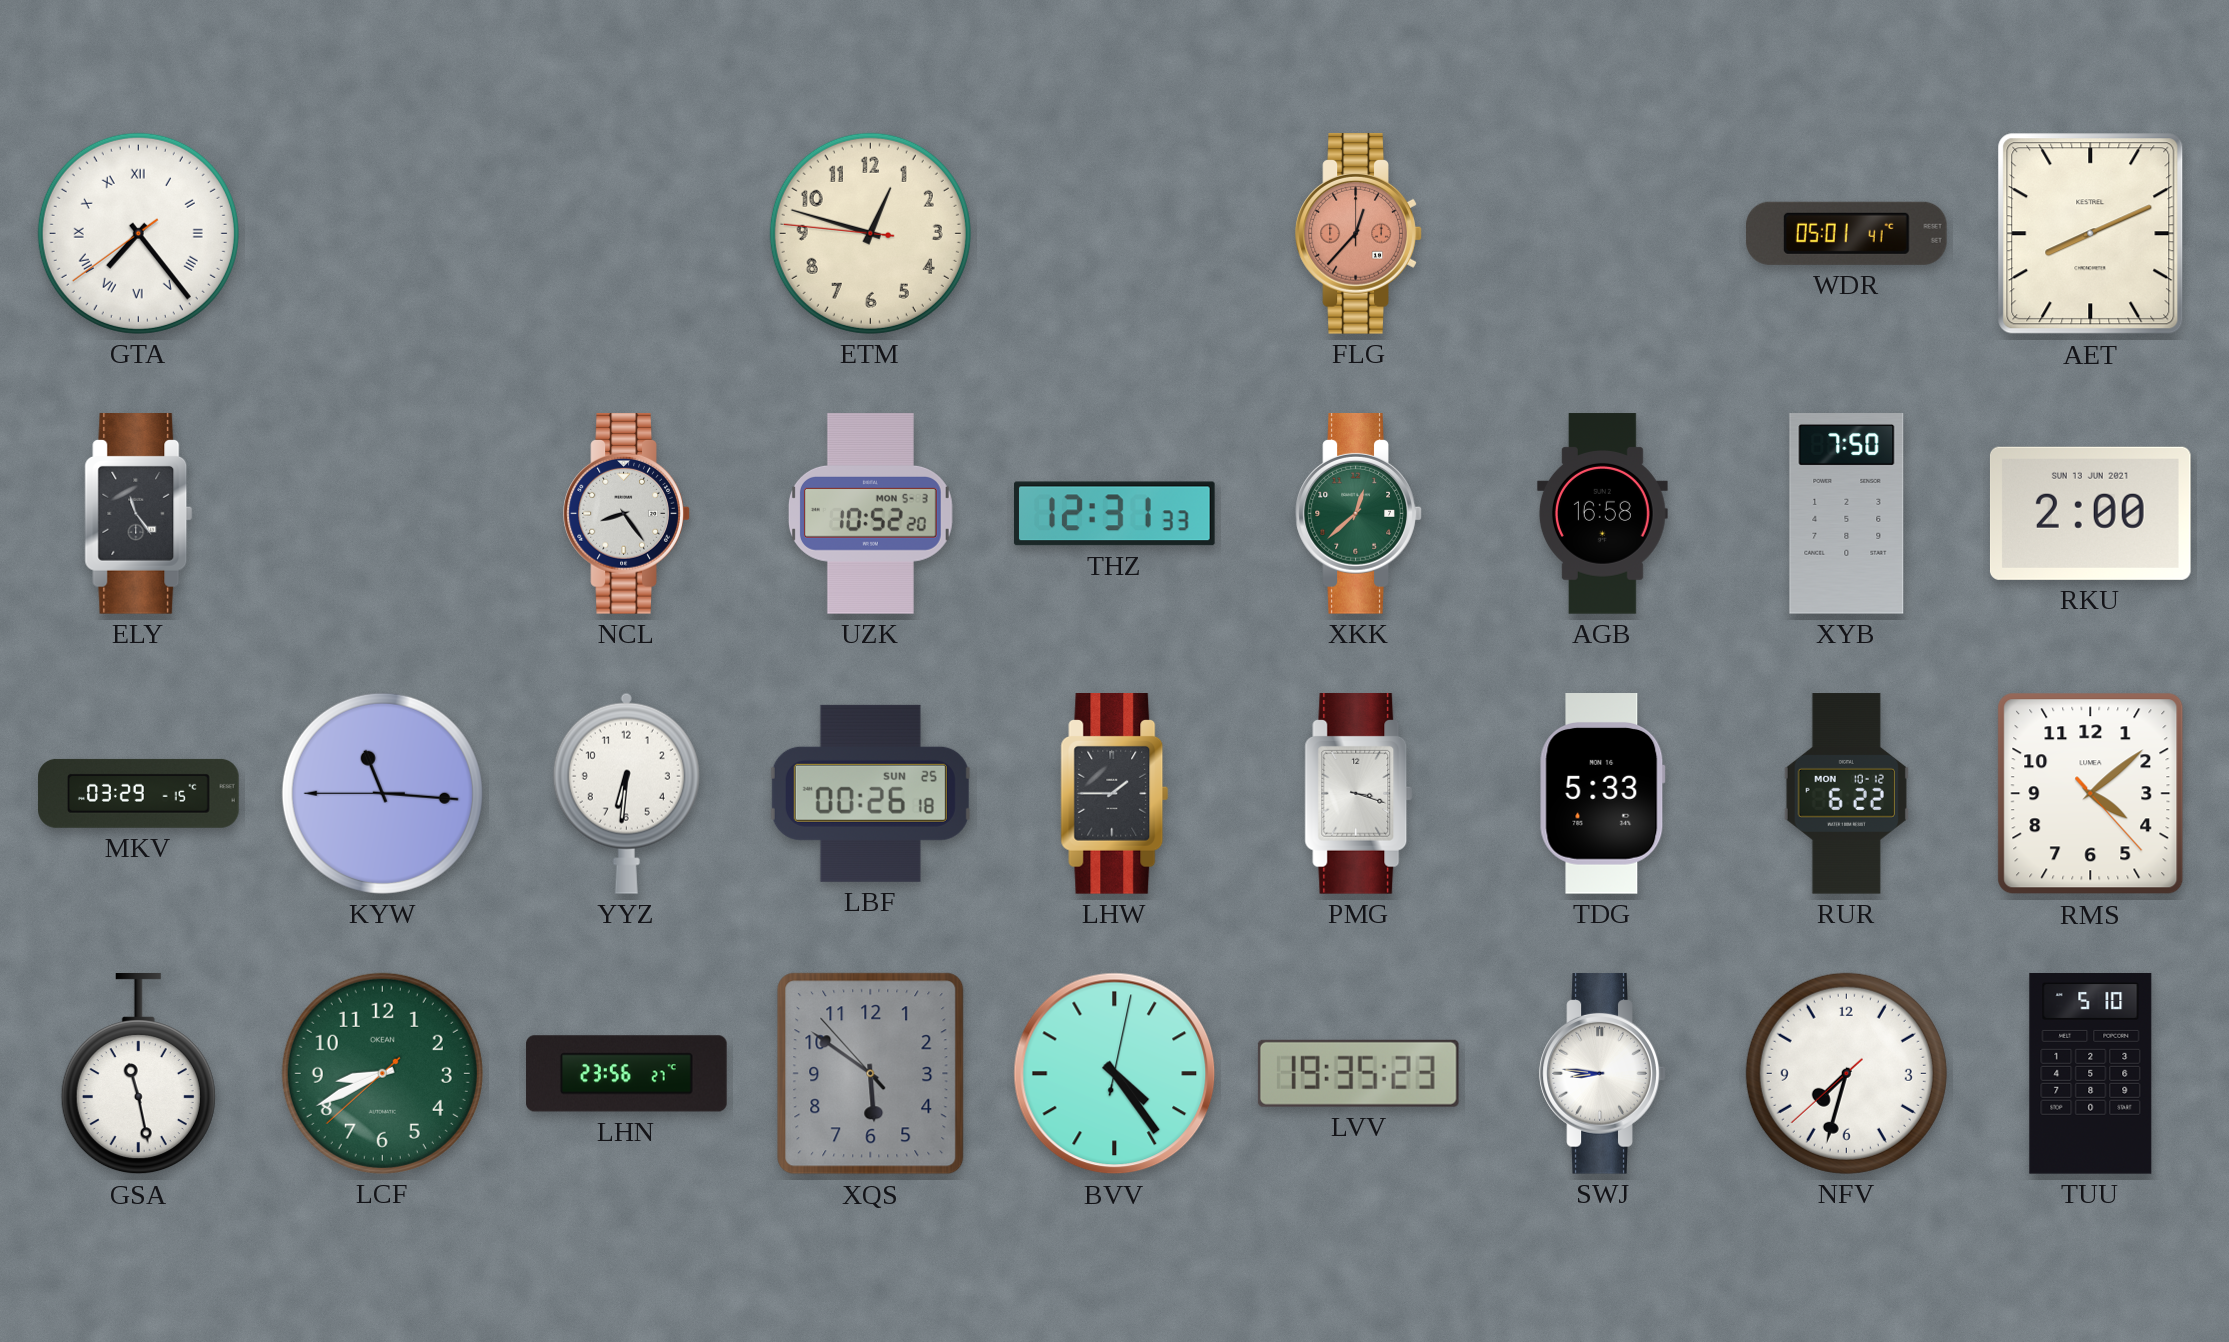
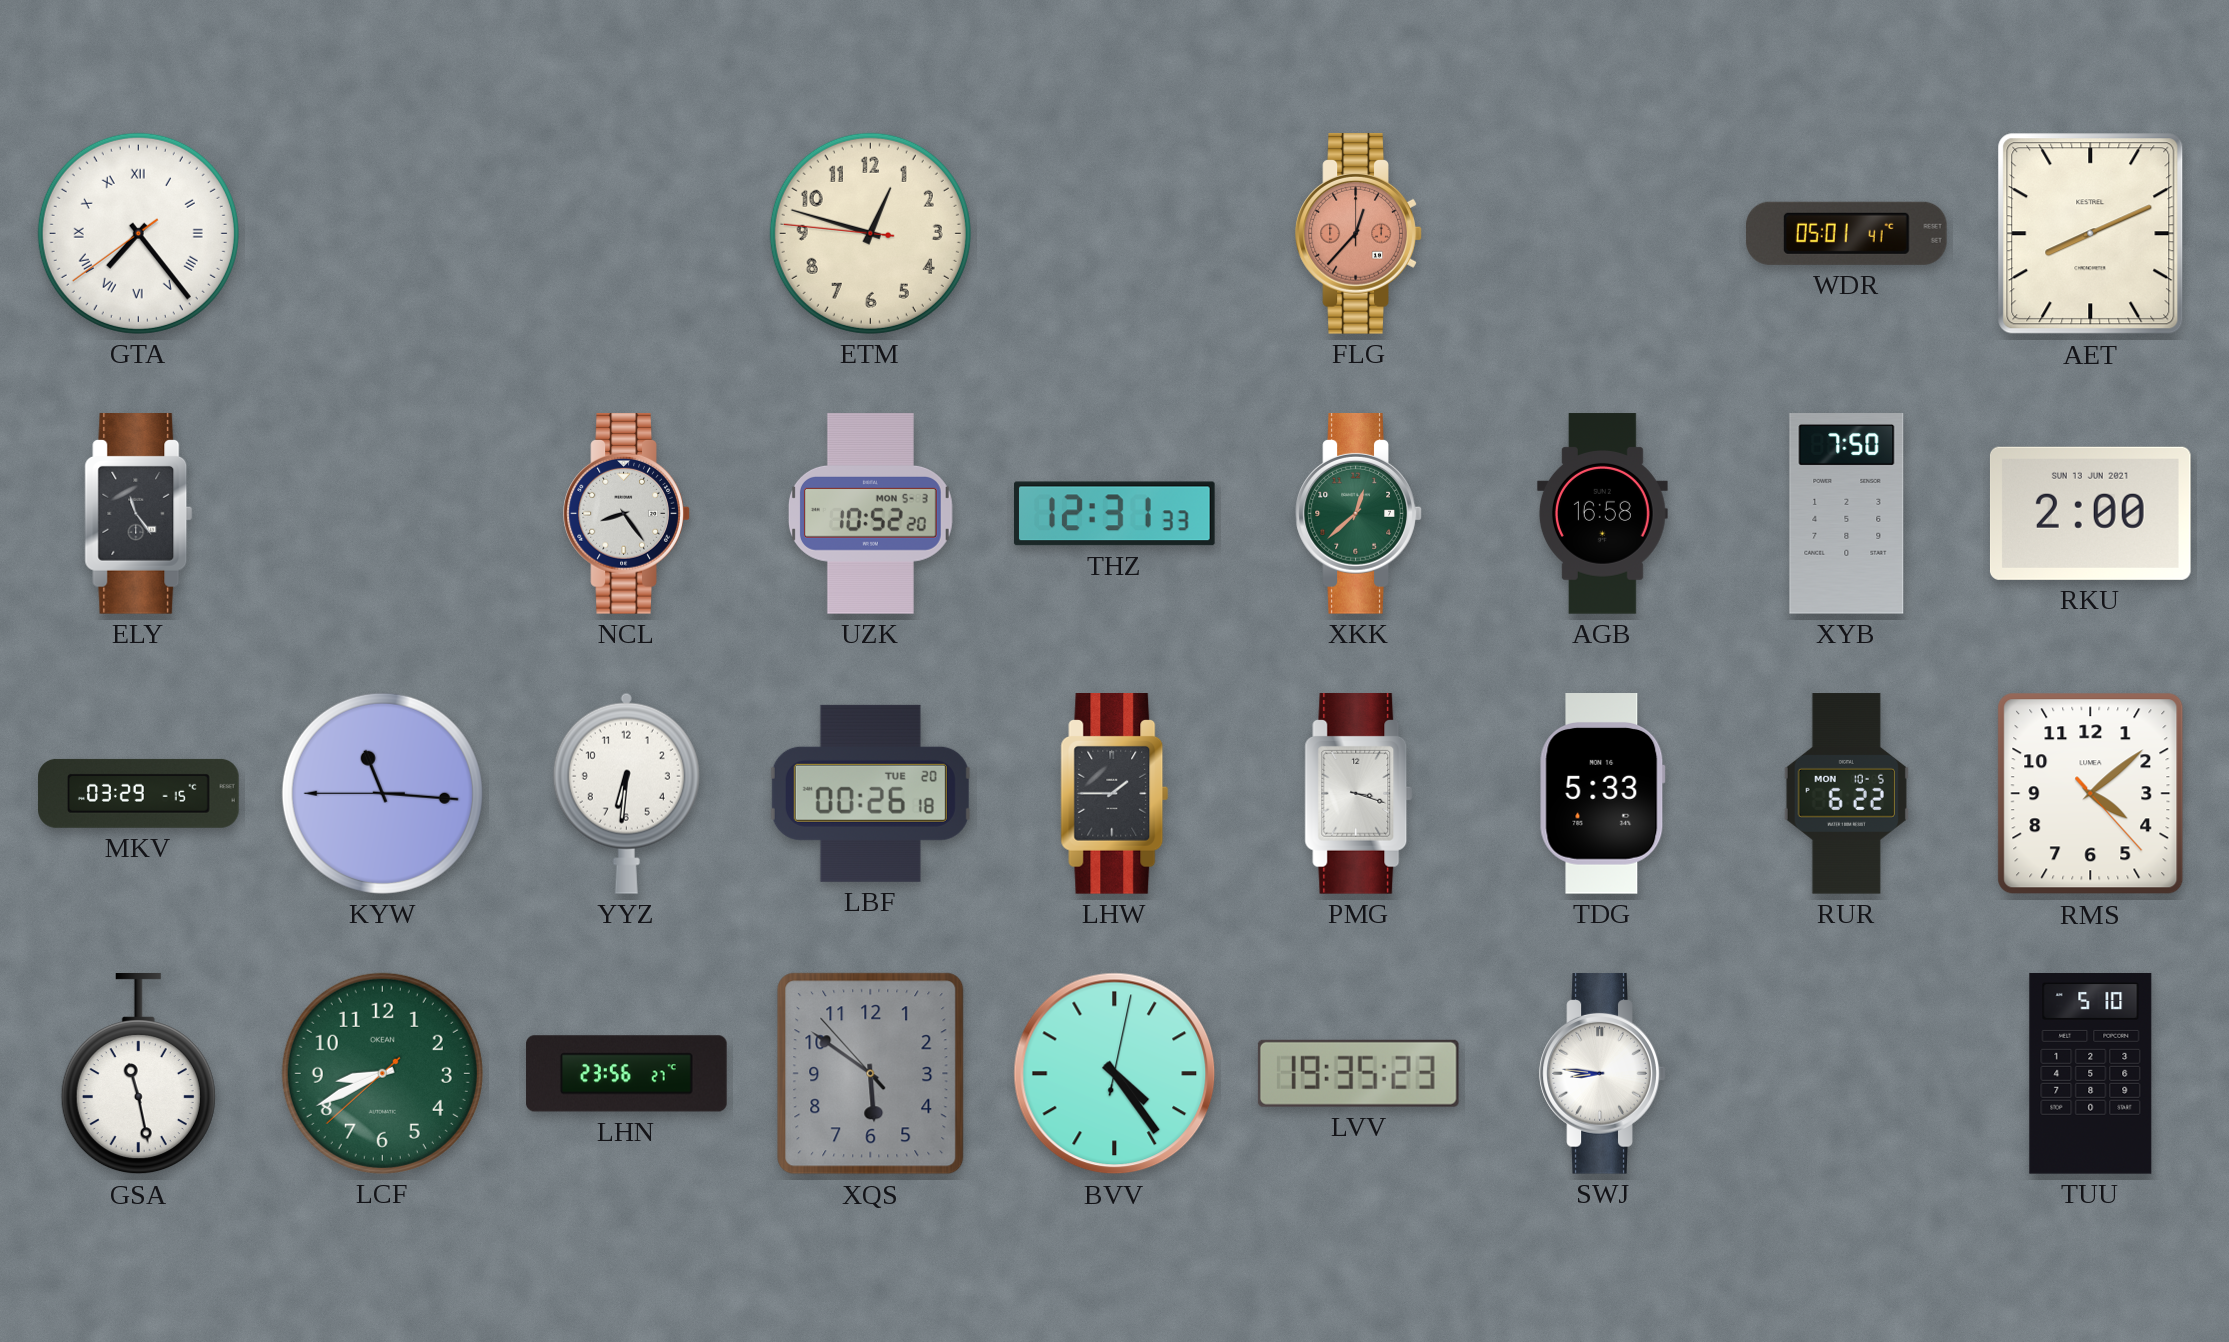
LBF date: SUN 25 -> TUE 20
RUR date: MON 10-12 -> MON 10-5
NFV: 7:32 -> none
